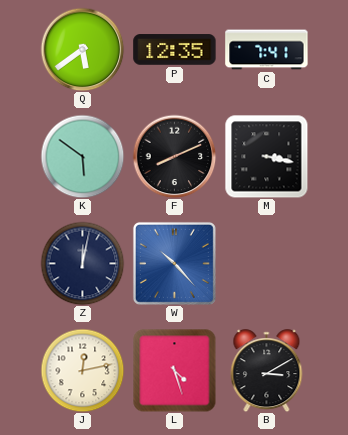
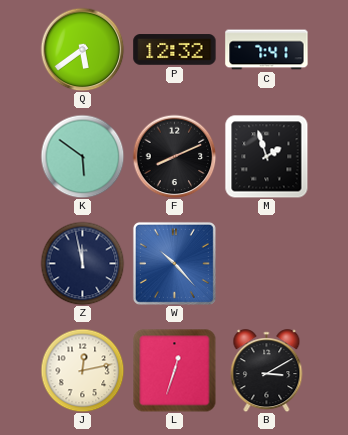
P: 12:35 -> 12:32
M: 3:17 -> 1:57
Z: 12:02 -> 11:58
L: 4:27 -> 12:33
